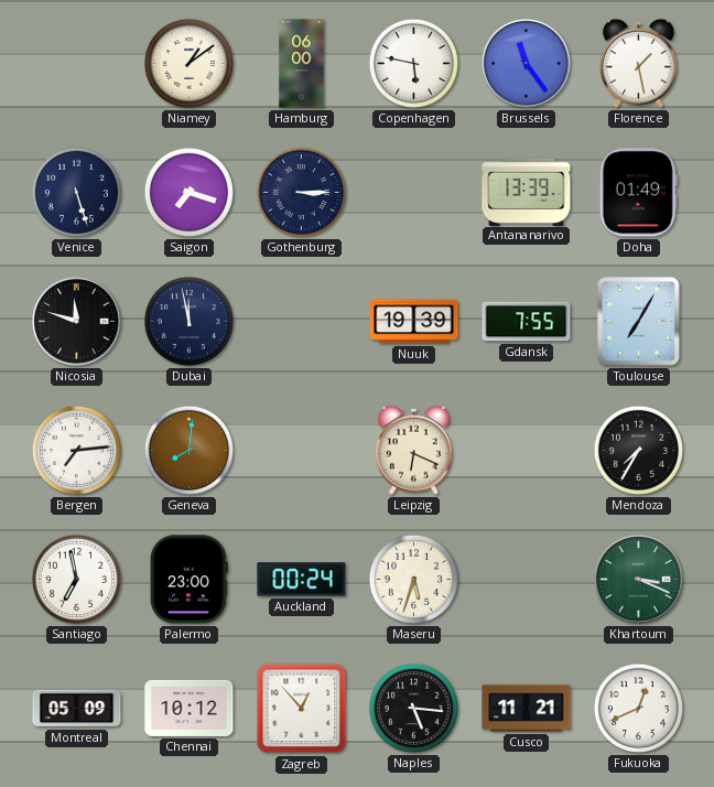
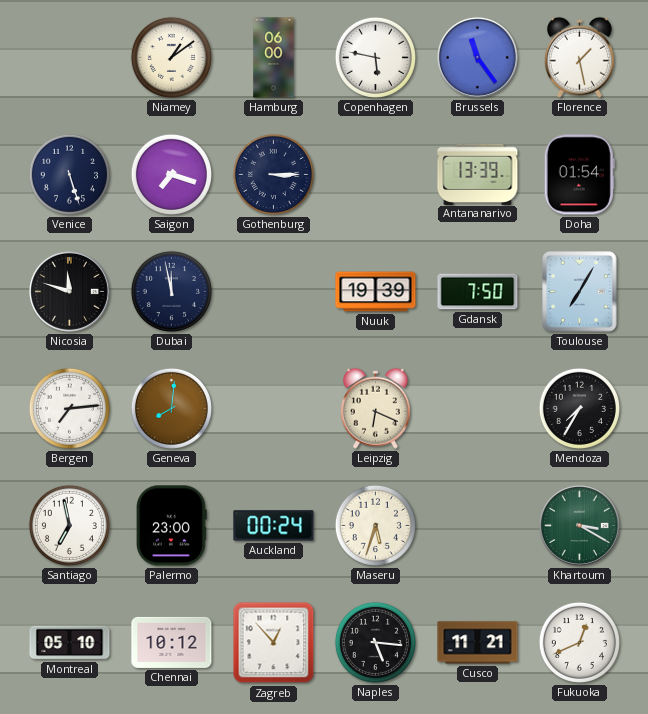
Doha: 01:49 -> 01:54
Gdansk: 7:55 -> 7:50
Khartoum: 3:19 -> 3:20
Montreal: 05:09 -> 05:10
